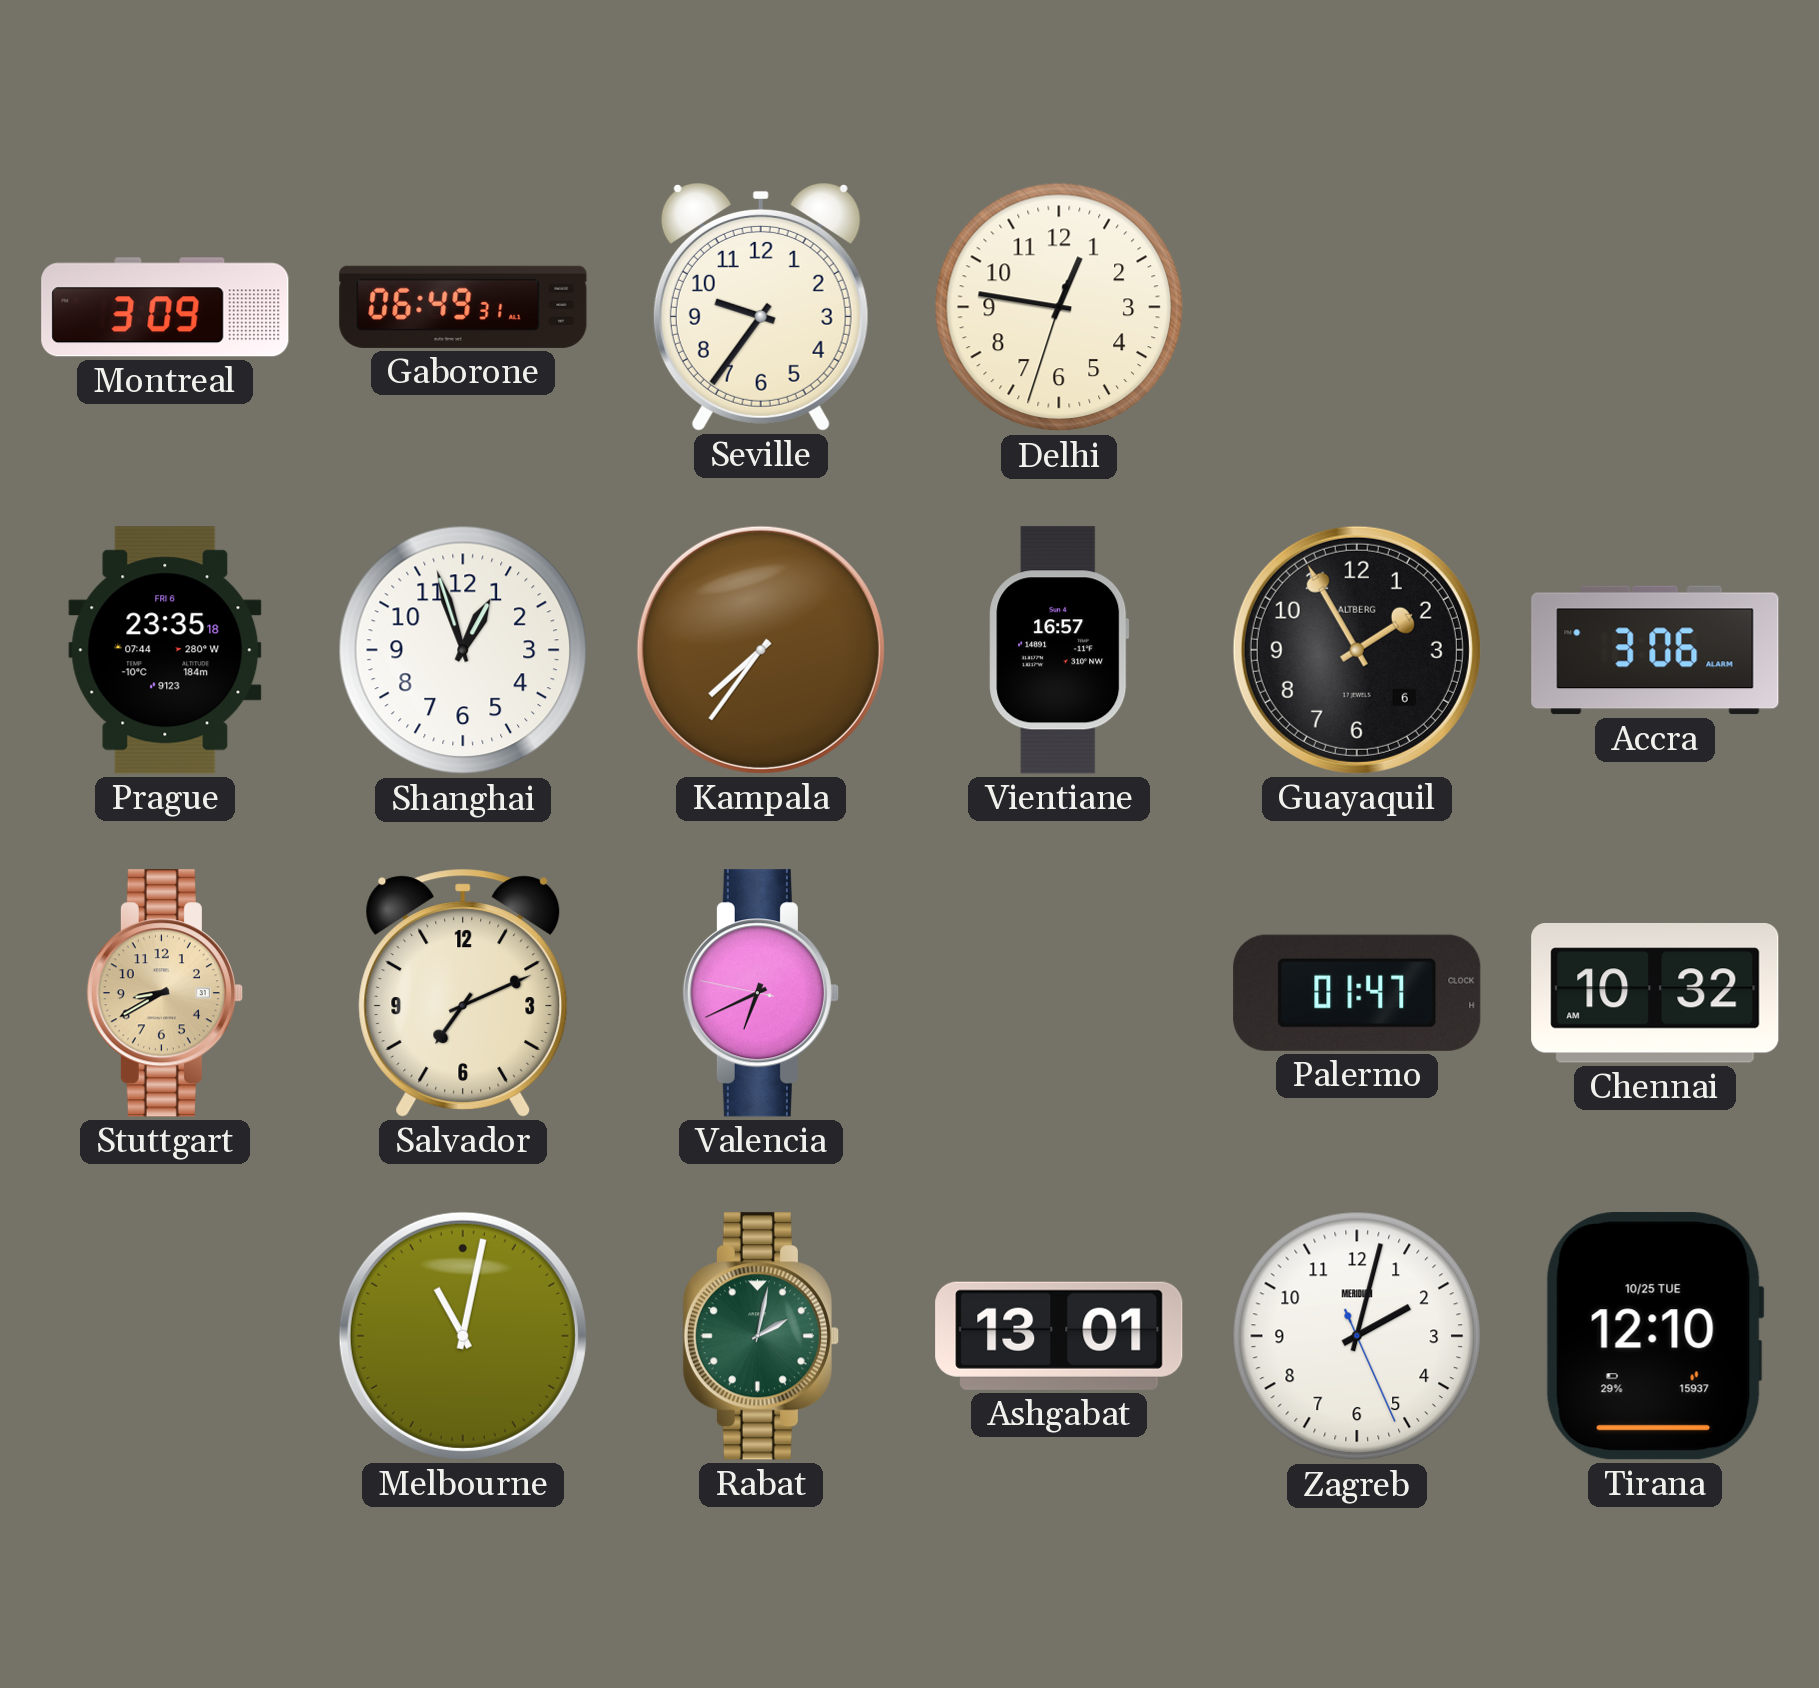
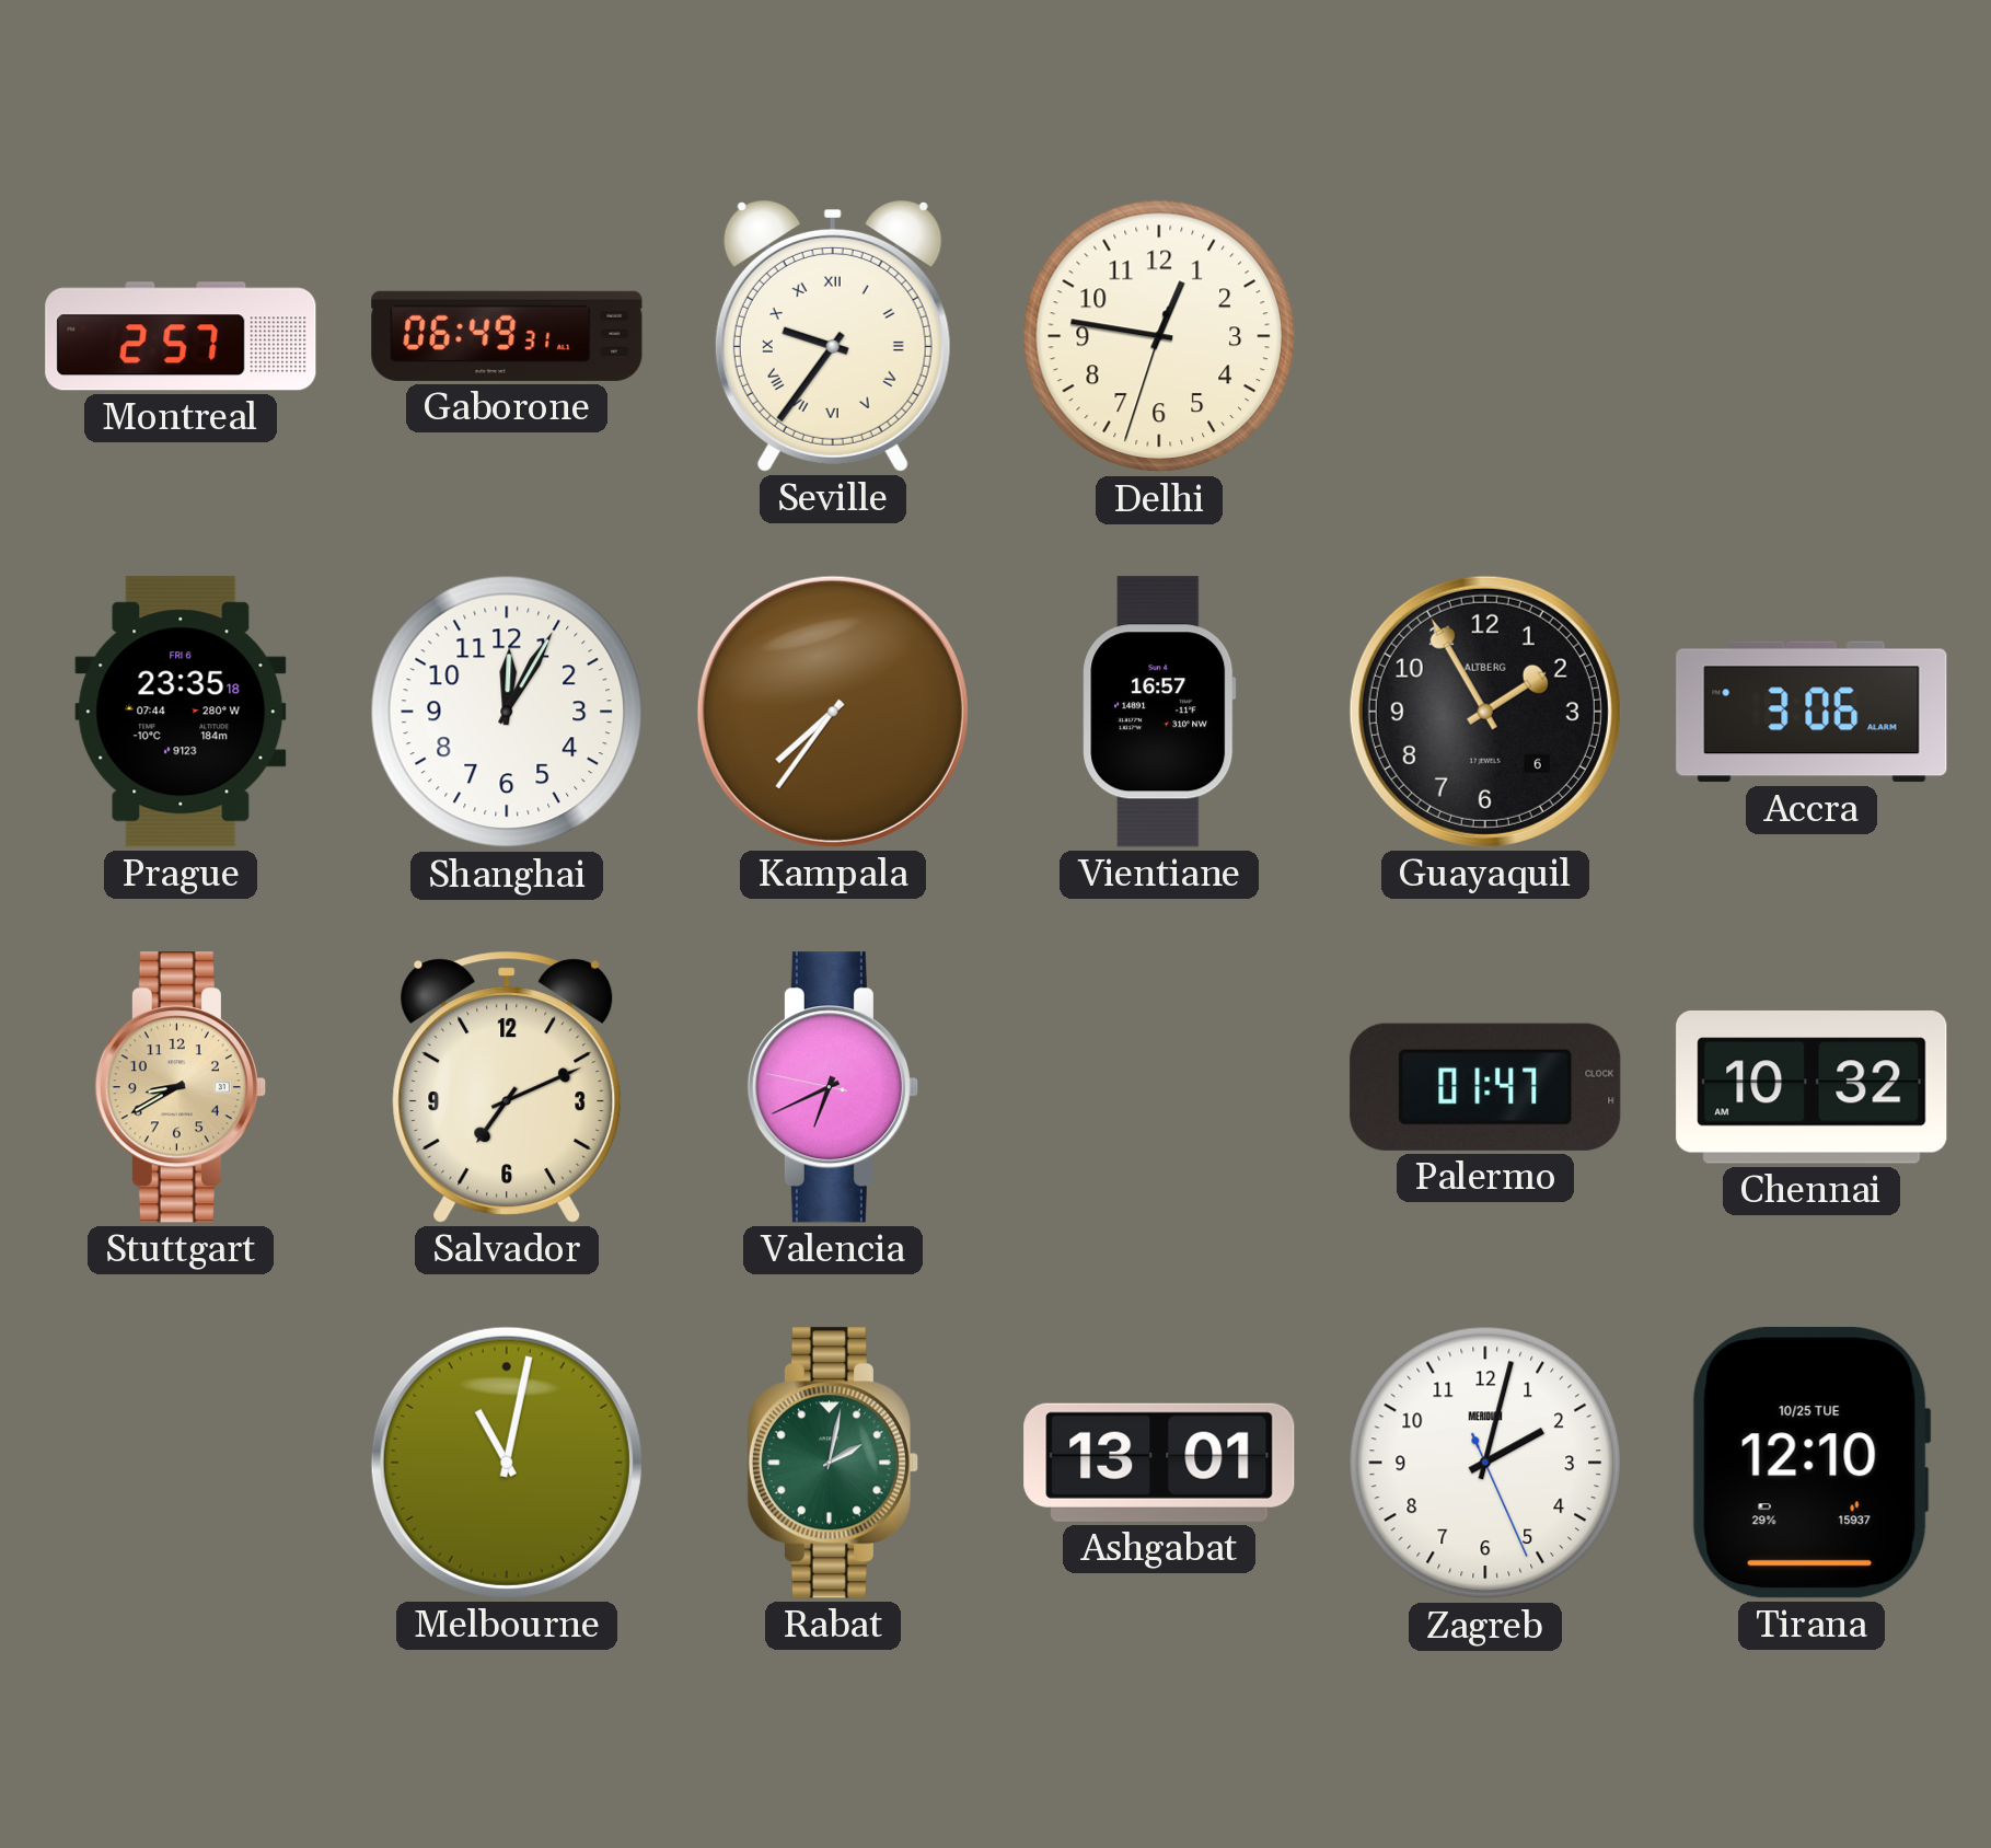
Montreal: 3:09 -> 2:57
Seville numerals: Arabic -> Roman
Shanghai: 12:57 -> 12:05
